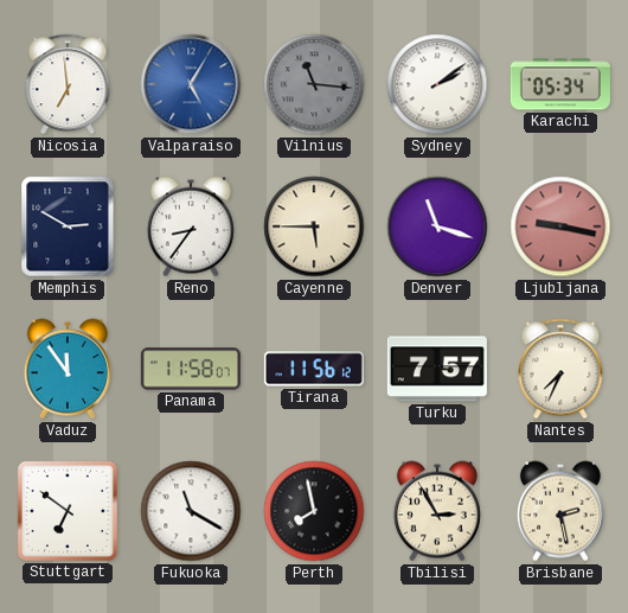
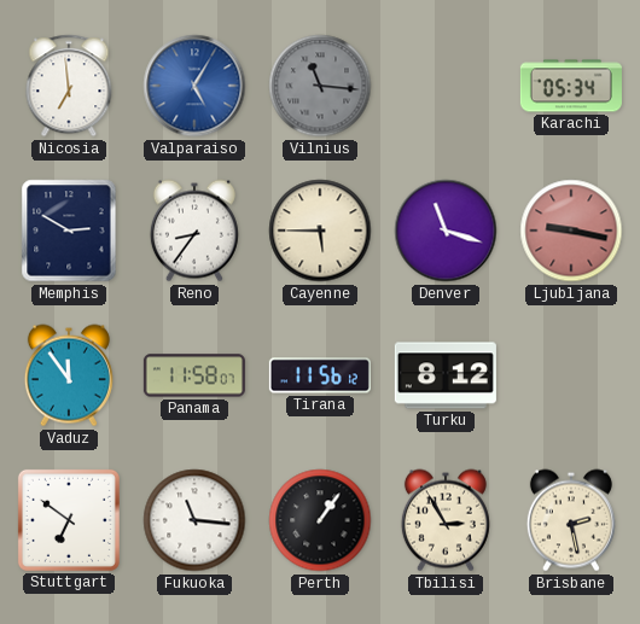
Sydney: 2:09 -> none
Turku: 7:57 -> 8:12
Nantes: 7:34 -> none
Fukuoka: 11:20 -> 11:16
Perth: 7:58 -> 1:06
